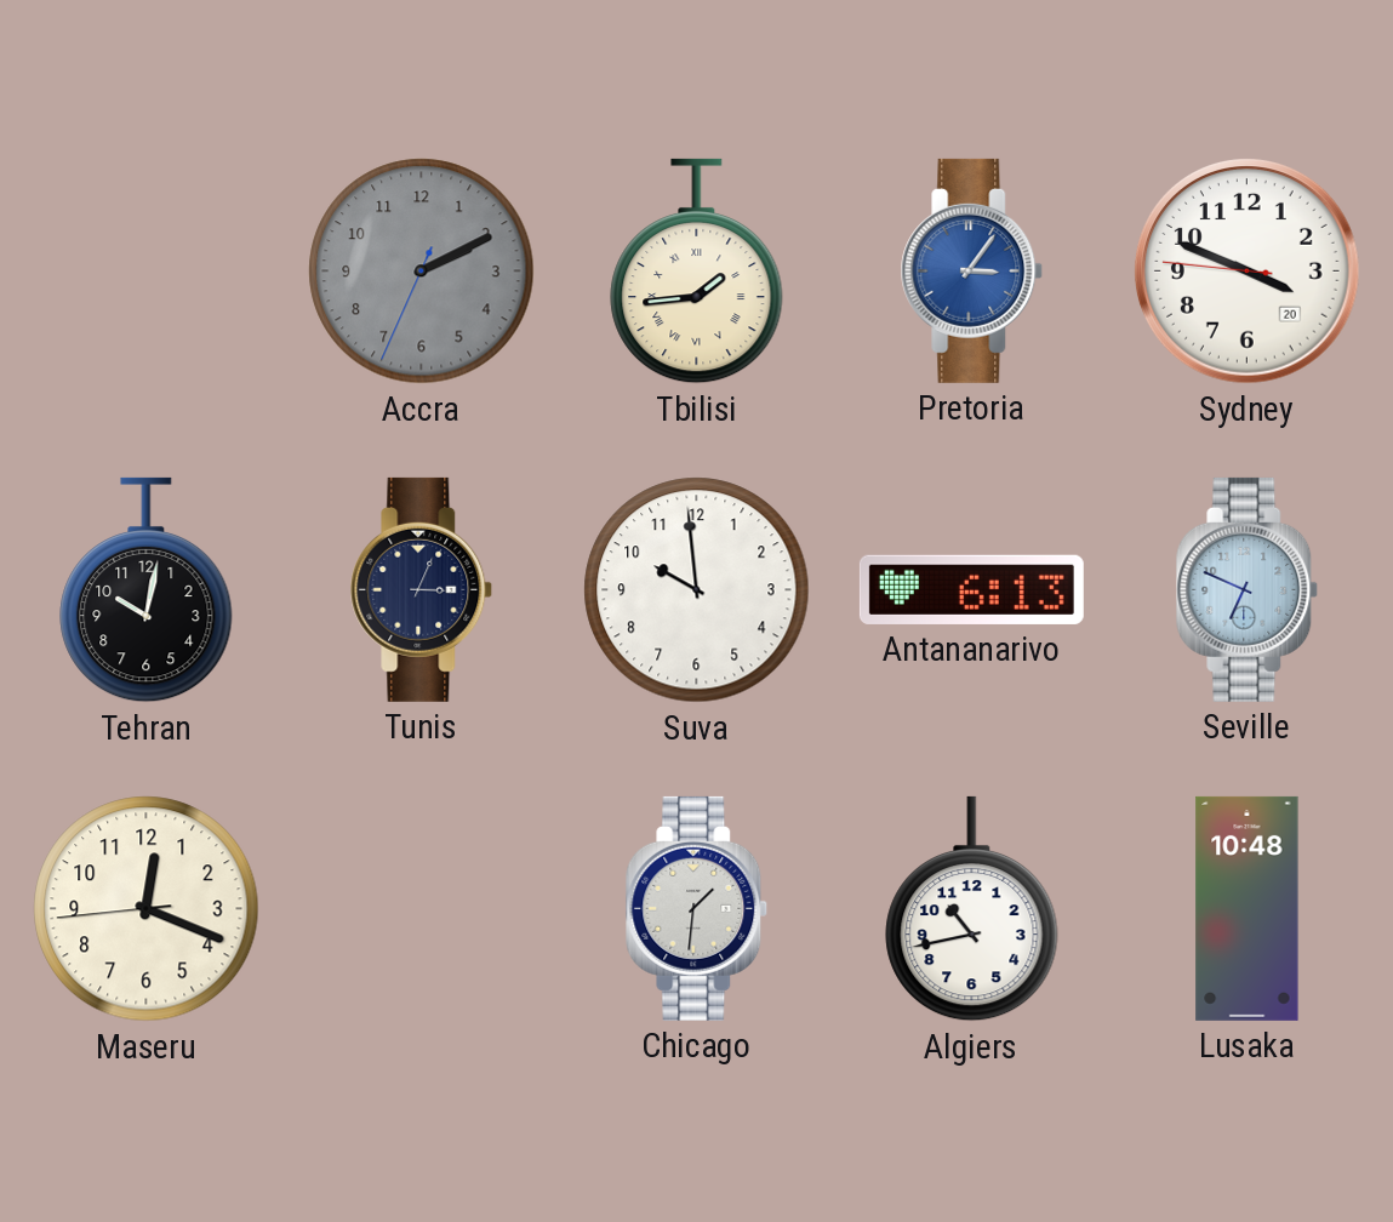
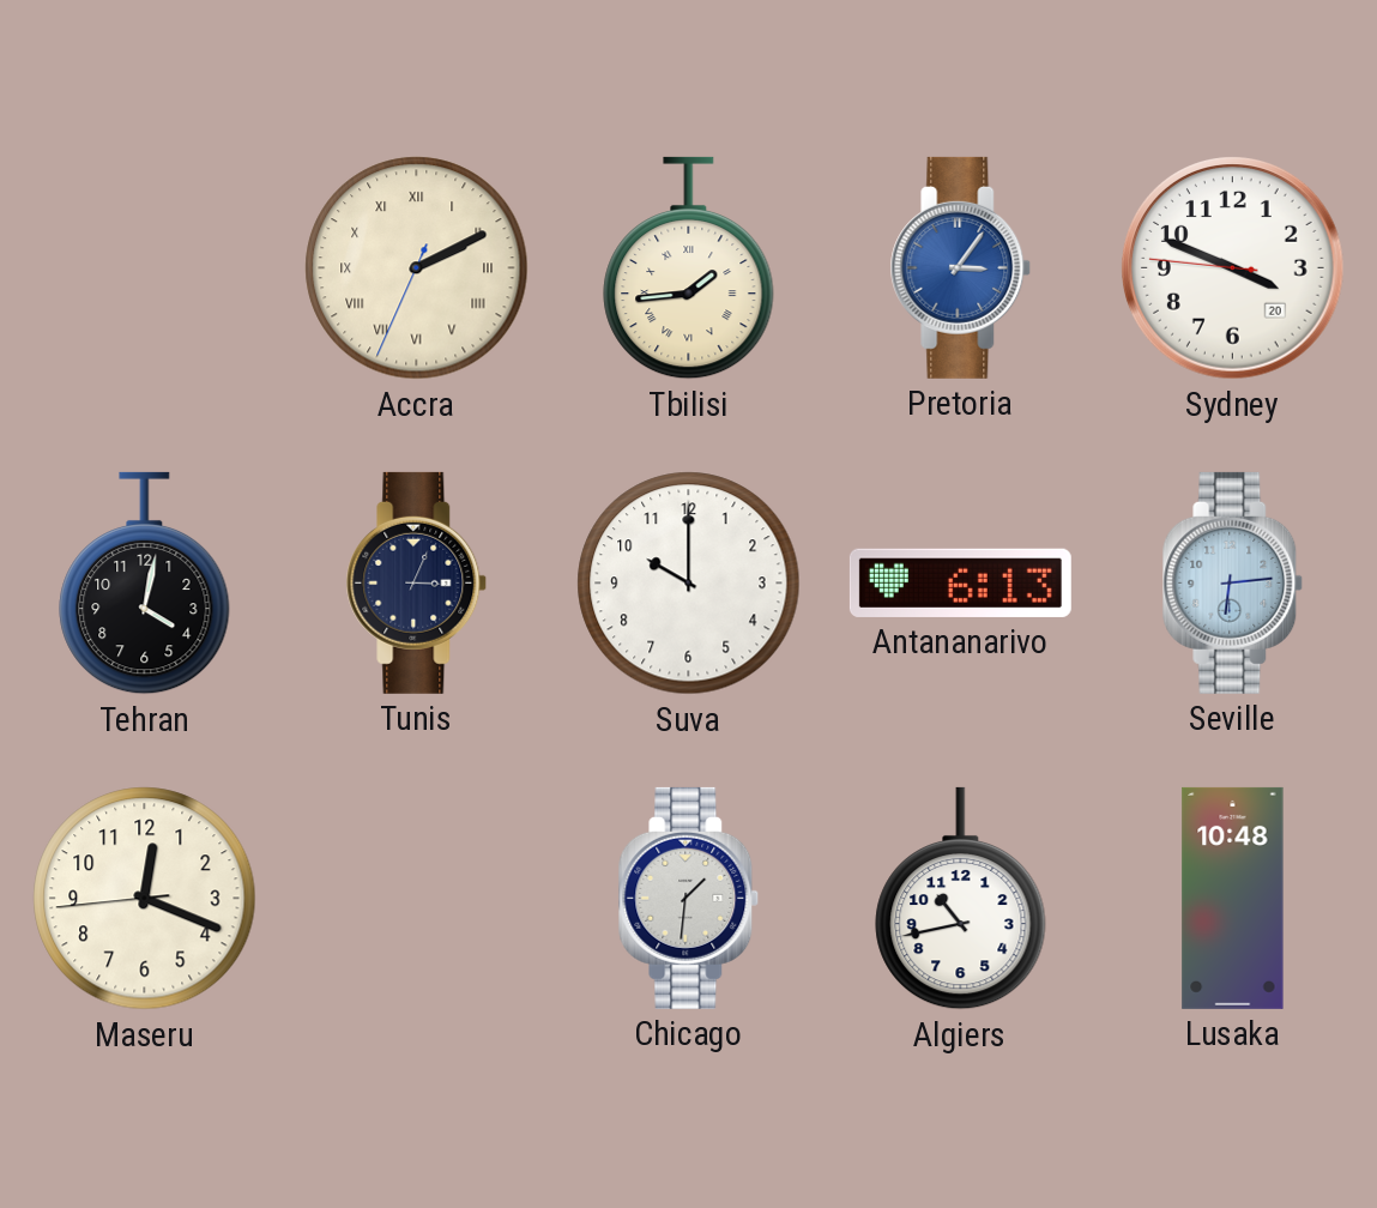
Accra dial: grey -> cream
Accra numerals: Arabic -> Roman
Tehran: 10:02 -> 4:02
Suva: 9:59 -> 10:00
Seville: 6:49 -> 6:14
